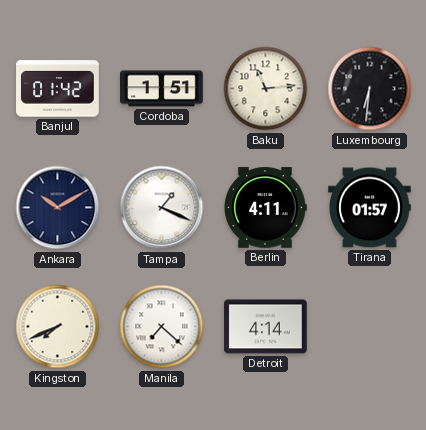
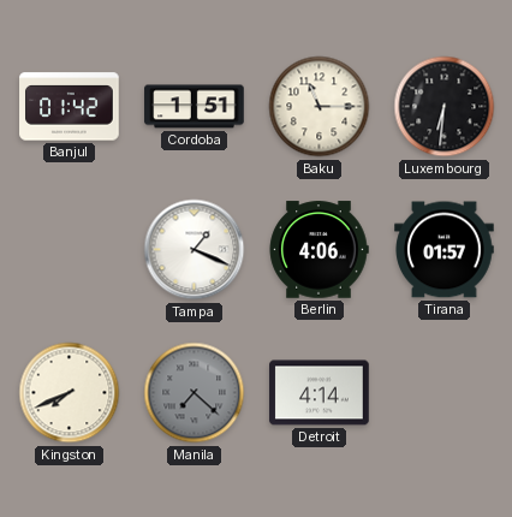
Baku: 11:14 -> 11:15
Ankara: 10:10 -> none
Berlin: 4:11 -> 4:06
Manila dial: white -> grey
